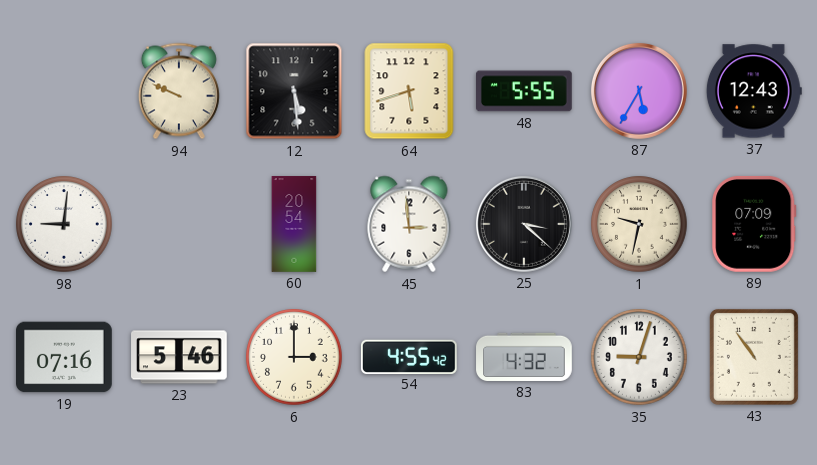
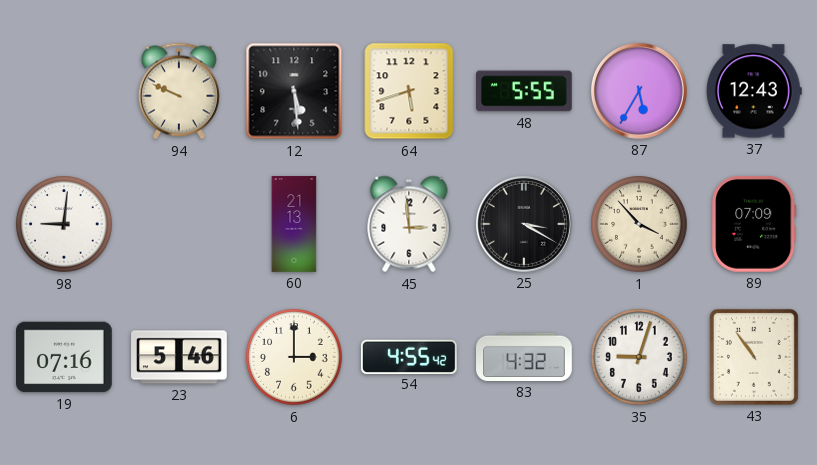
60: 20:54 -> 21:13
25: 3:22 -> 3:20
1: 9:32 -> 3:53
